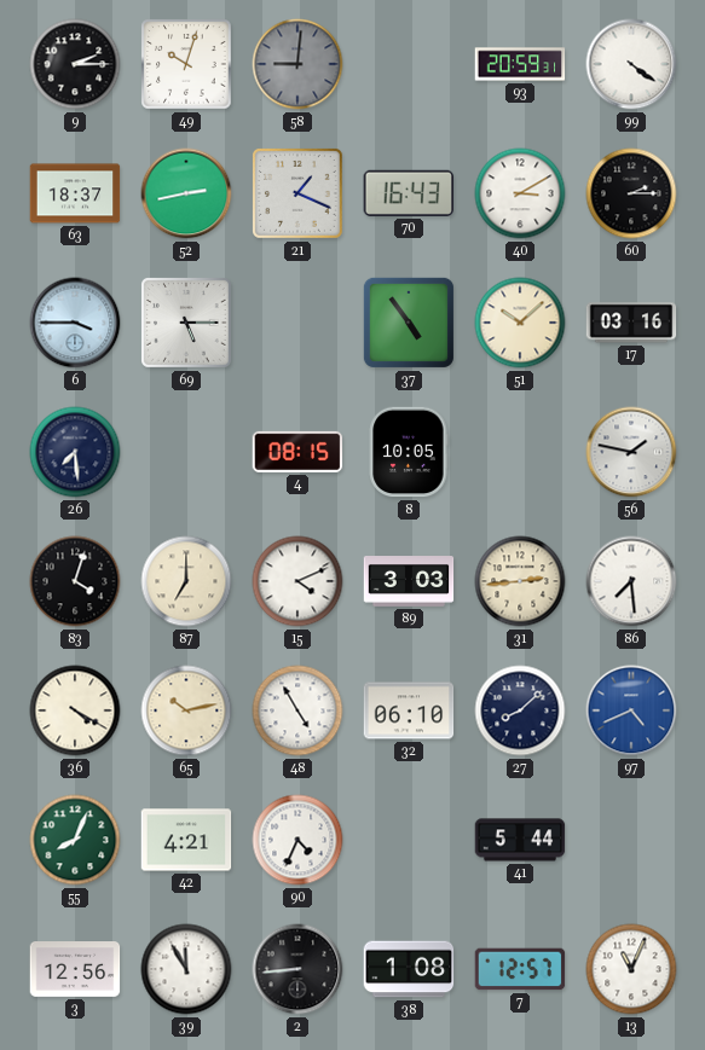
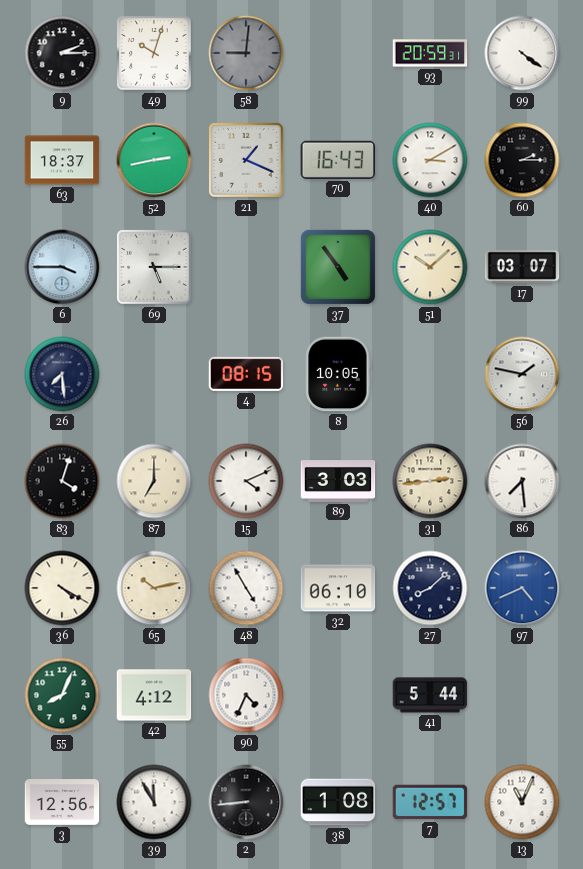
17: 03:16 -> 03:07
42: 4:21 -> 4:12
